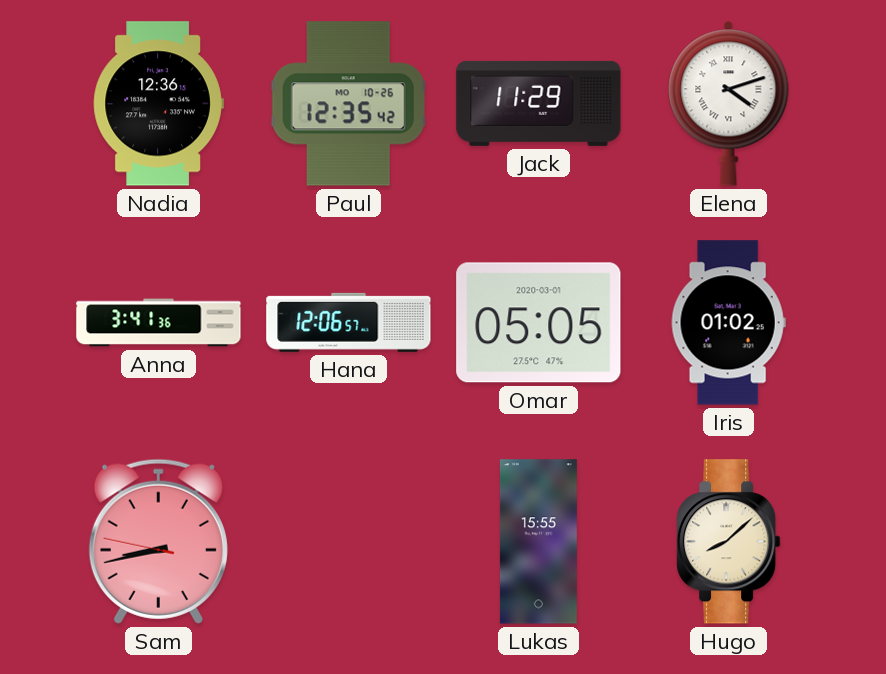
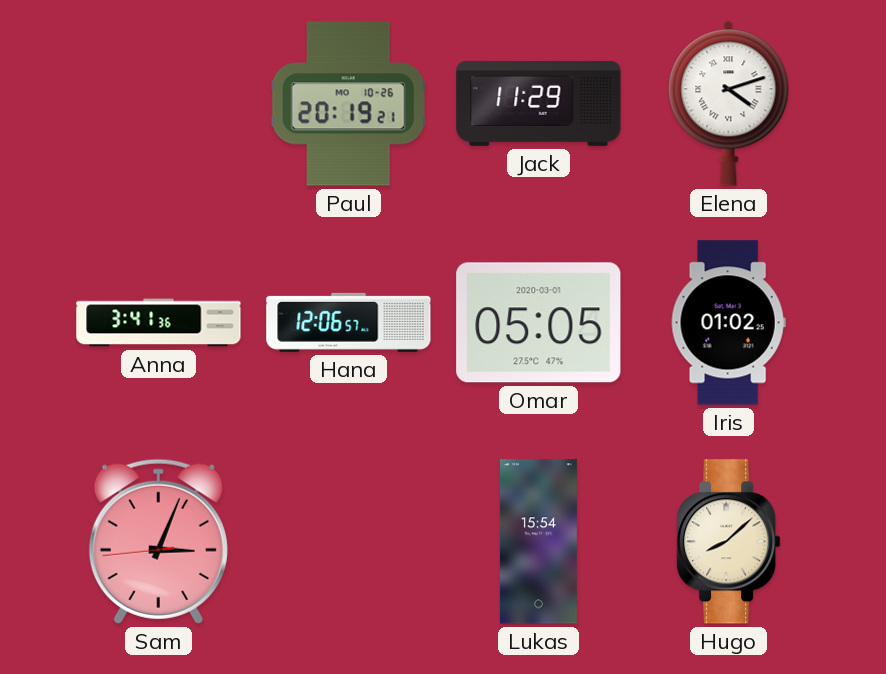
Nadia: 12:36 -> none
Paul: 12:35 -> 20:19
Sam: 8:42 -> 3:03
Lukas: 15:55 -> 15:54
